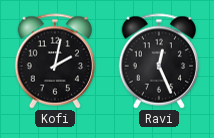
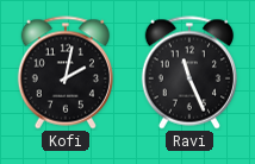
Ravi: 12:26 -> 11:26
